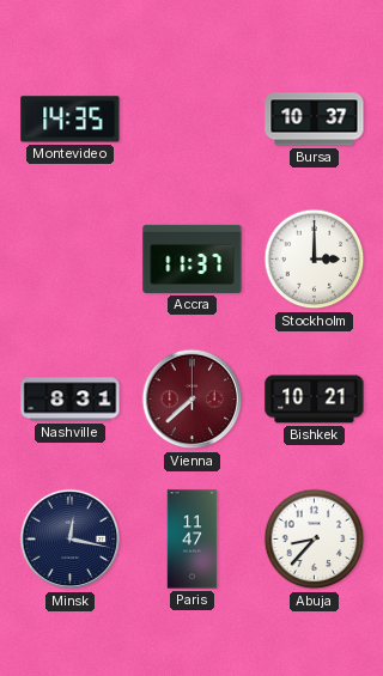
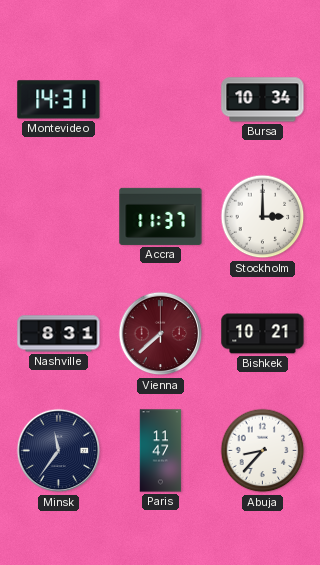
Montevideo: 14:35 -> 14:31
Bursa: 10:37 -> 10:34
Minsk: 12:17 -> 11:36
